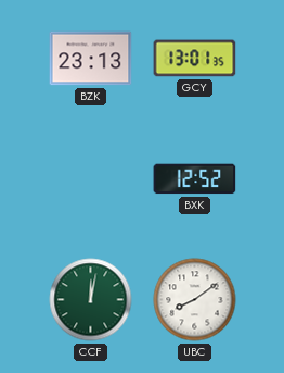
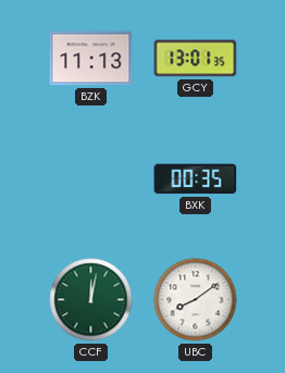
BZK: 23:13 -> 11:13
BXK: 12:52 -> 00:35
